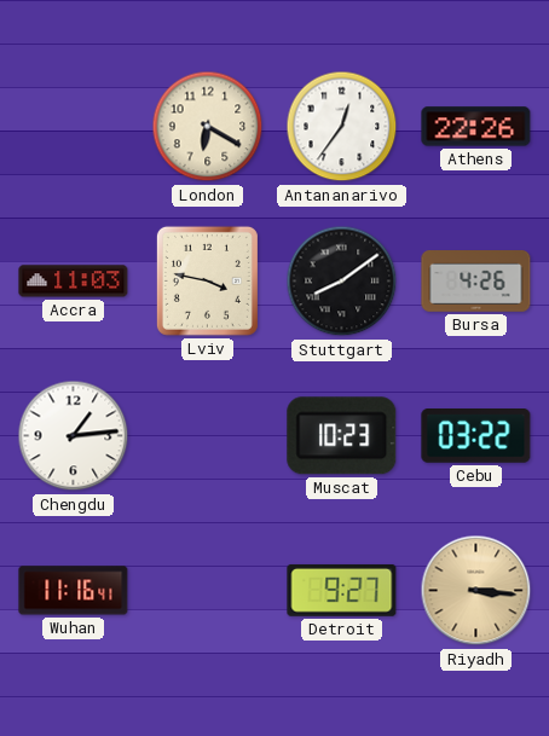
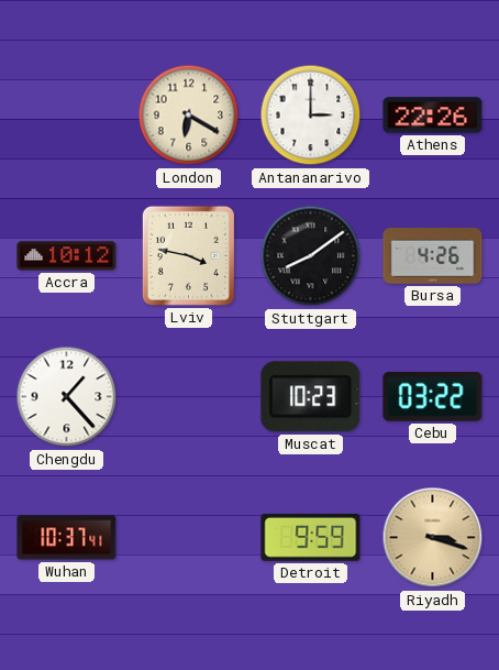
Antananarivo: 12:36 -> 3:00
Accra: 11:03 -> 10:12
Chengdu: 1:14 -> 1:23
Wuhan: 11:16 -> 10:37
Detroit: 9:27 -> 9:59
Riyadh: 3:16 -> 3:18
